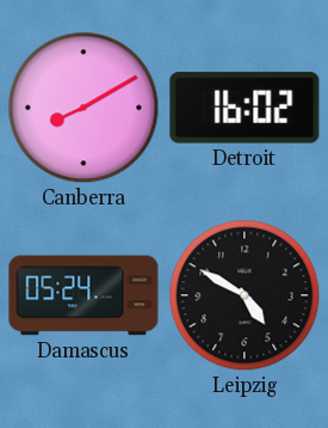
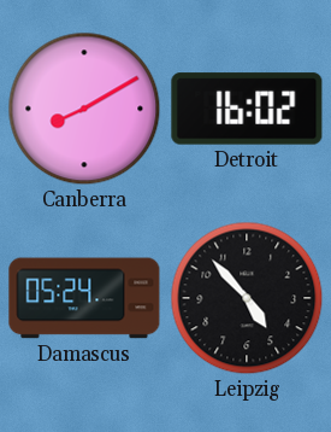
Leipzig: 4:50 -> 4:53
